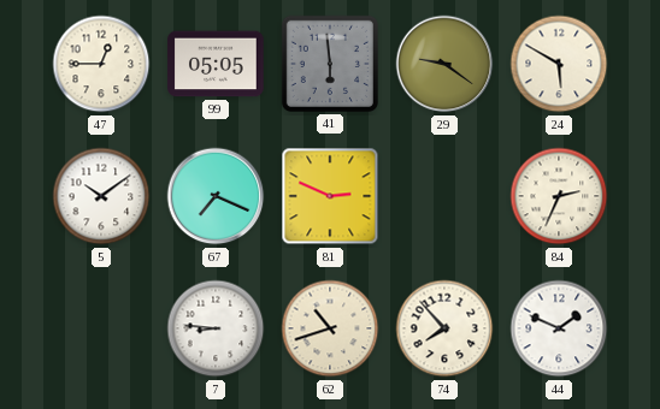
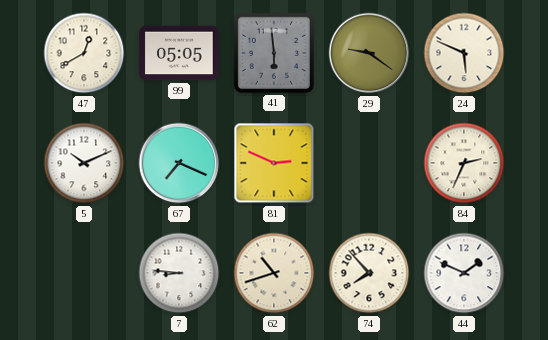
47: 12:45 -> 12:40
24: 5:50 -> 5:49
5: 10:09 -> 10:11
